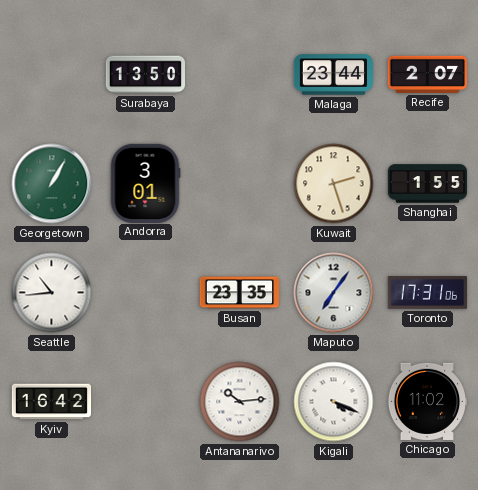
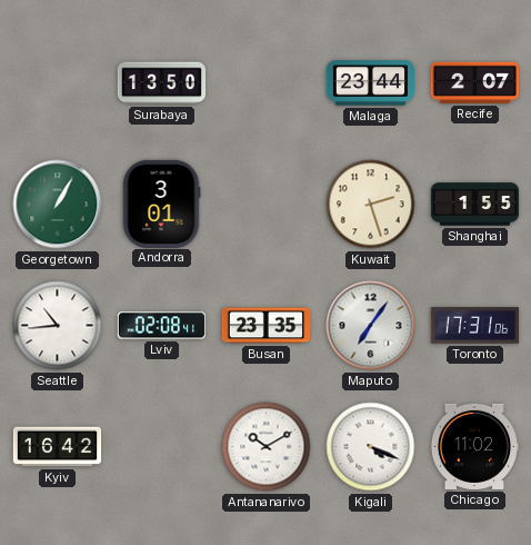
Lviv: none -> 02:08
Antananarivo: 10:14 -> 10:10
